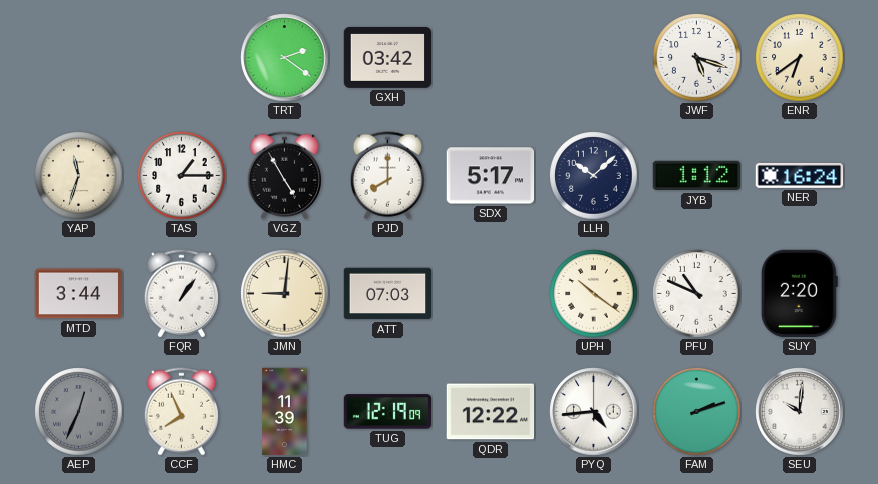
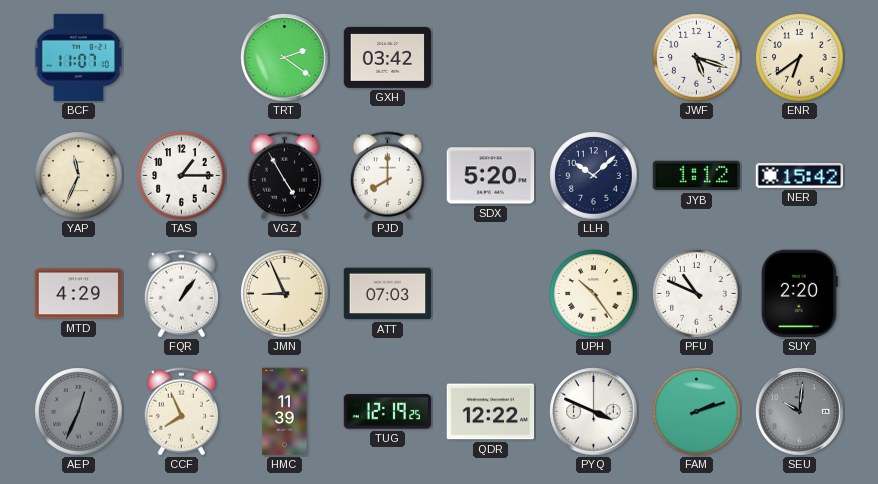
BCF: none -> 11:07
YAP: 11:33 -> 11:34
SDX: 5:17 -> 5:20
NER: 16:24 -> 15:42
MTD: 3:44 -> 4:29
JMN: 9:01 -> 8:56
UPH: 10:21 -> 10:24
TUG: 12:19:09 -> 12:19:25
PYQ: 4:44 -> 3:49
SEU dial: white -> grey
